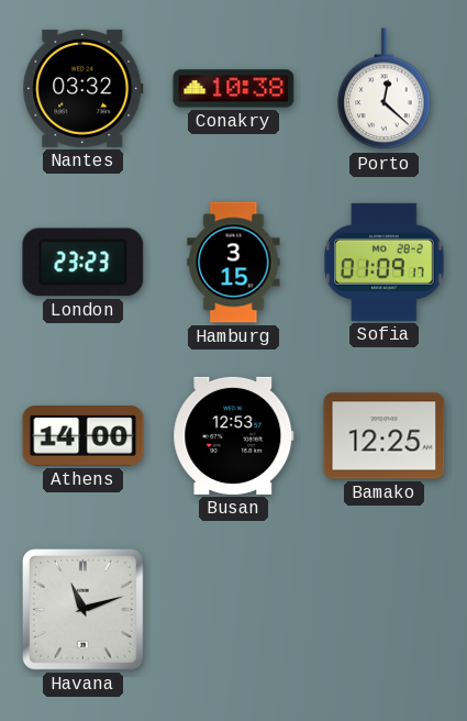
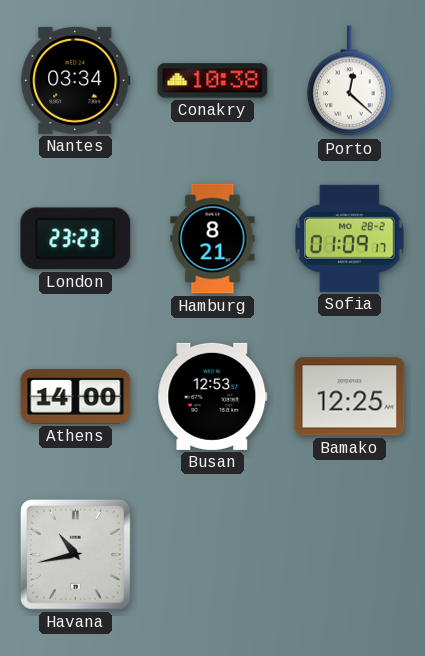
Nantes: 03:32 -> 03:34
Hamburg: 3:15 -> 8:21
Havana: 11:12 -> 10:43
